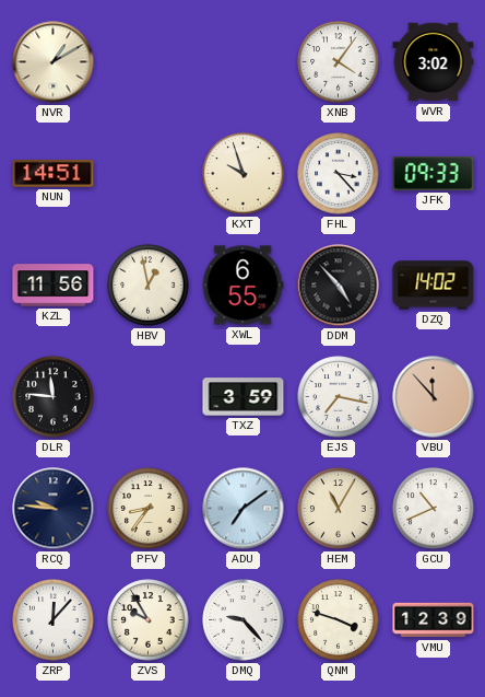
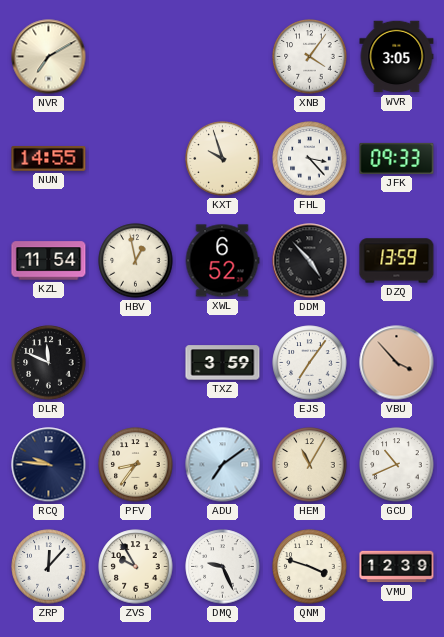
NVR: 1:10 -> 7:10
WVR: 3:02 -> 3:05
NUN: 14:51 -> 14:55
KZL: 11:56 -> 11:54
XWL: 6:55 -> 6:52
DZQ: 14:02 -> 13:59
DLR: 11:46 -> 11:49
EJS: 7:17 -> 7:06
VBU: 11:53 -> 3:53
DMQ: 9:23 -> 9:26
